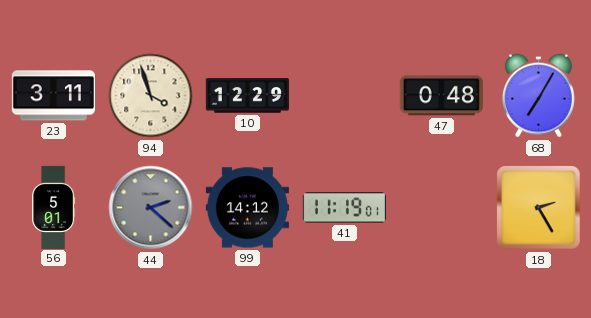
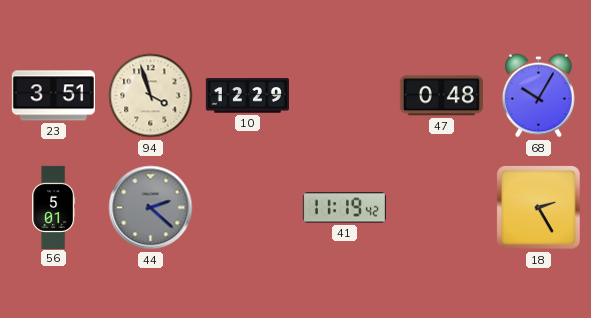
23: 3:11 -> 3:51
68: 7:05 -> 10:05
99: 14:12 -> none
41: 11:19:01 -> 11:19:42
